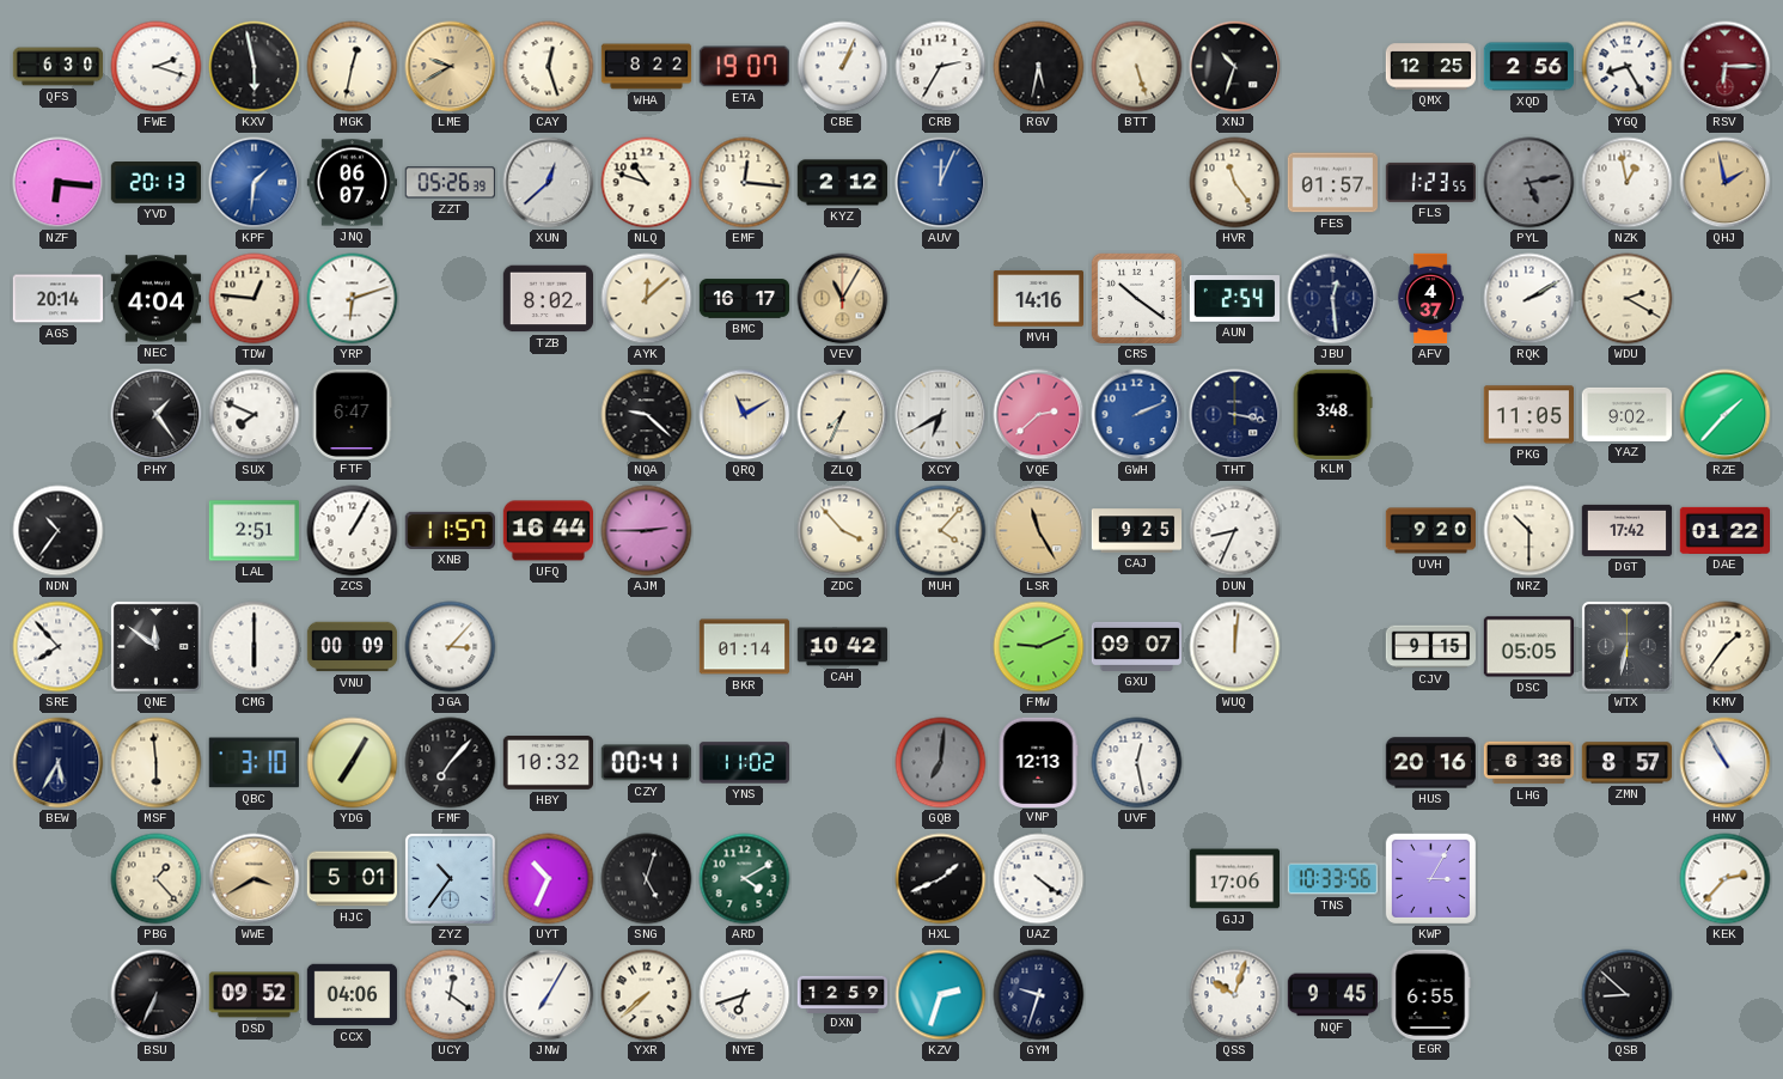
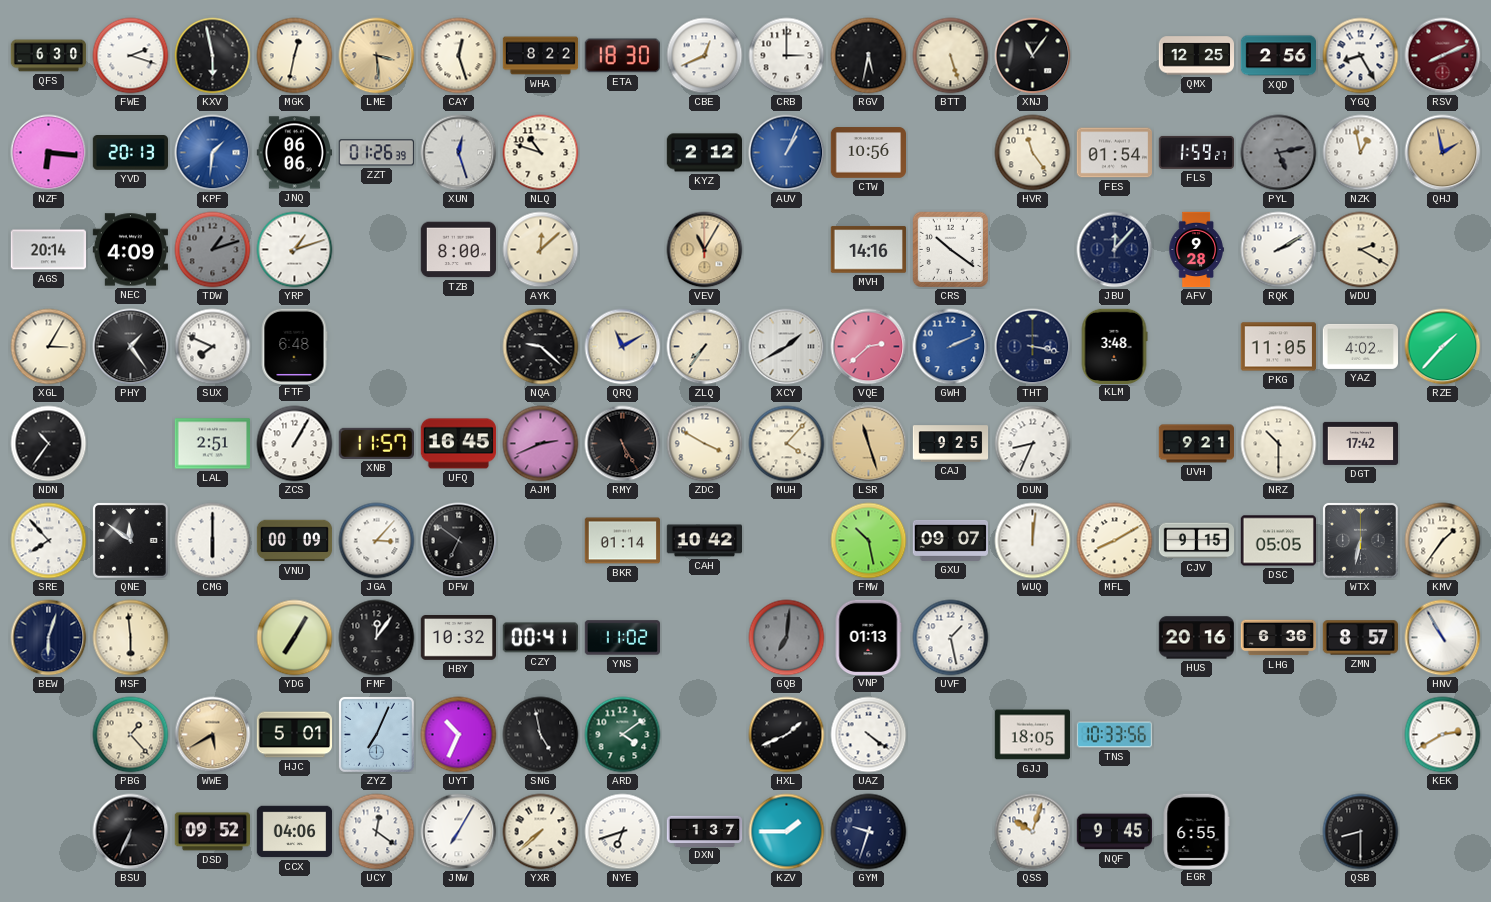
LME: 9:40 -> 3:29
ETA: 19:07 -> 18:30
CBE: 1:04 -> 12:41
CRB: 2:35 -> 3:00
XNJ: 10:33 -> 11:06
RSV: 6:15 -> 8:11
JNQ: 06:07 -> 06:06
ZZT: 05:26 -> 01:26
XUN: 12:38 -> 12:27
EMF: 12:16 -> none
AUV: 12:04 -> 1:04
CTW: none -> 10:56
FES: 01:57 -> 01:54
FLS: 1:23 -> 1:59
NEC: 4:04 -> 4:09
TDW: 12:46 -> 1:12
TDW dial: cream -> grey
YRP: 6:12 -> 1:12
TZB: 8:02 -> 8:00
BMC: 16:17 -> none
AUN: 2:54 -> none
JBU: 12:29 -> 12:07
AFV: 4:37 -> 9:28
XGL: none -> 3:05
FTF: 6:47 -> 6:48
ZLQ: 7:34 -> 7:36
XCY: 6:40 -> 1:40
YAZ: 9:02 -> 4:02
UFQ: 16:44 -> 16:45
AJM: 2:45 -> 2:41
RMY: none -> 5:25
ZDC: 3:53 -> 3:50
LSR: 11:25 -> 11:27
UVH: 9:20 -> 9:21
DAE: 01:22 -> none
DFW: none -> 6:51
FMW: 9:11 -> 10:28
MFL: none -> 8:10
BEW: 5:35 -> 6:03
QBC: 3:10 -> none
FMF: 7:07 -> 12:06
VNP: 12:13 -> 01:13
UVF: 12:28 -> 1:28
WWE: 3:40 -> 5:40
ZYZ: 10:36 -> 7:04
SNG: 5:03 -> 4:58
ARD: 4:10 -> 4:09
GJJ: 17:06 -> 18:05
KWP: 3:05 -> none
KEK: 2:37 -> 2:40
DXN: 12:59 -> 1:37
KZV: 2:33 -> 1:45
QSB: 8:52 -> 8:30
